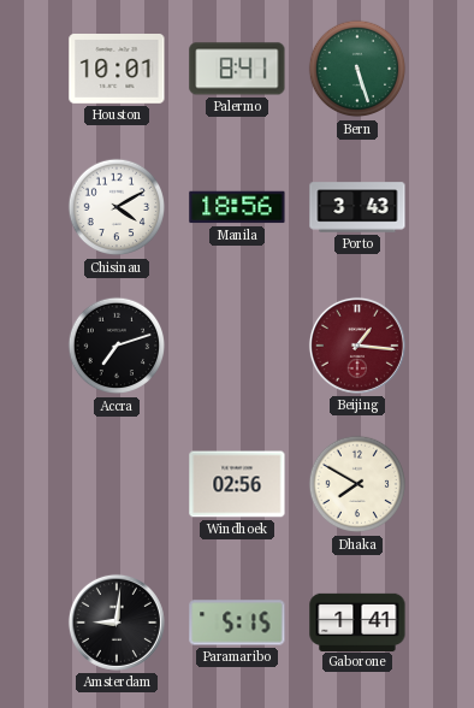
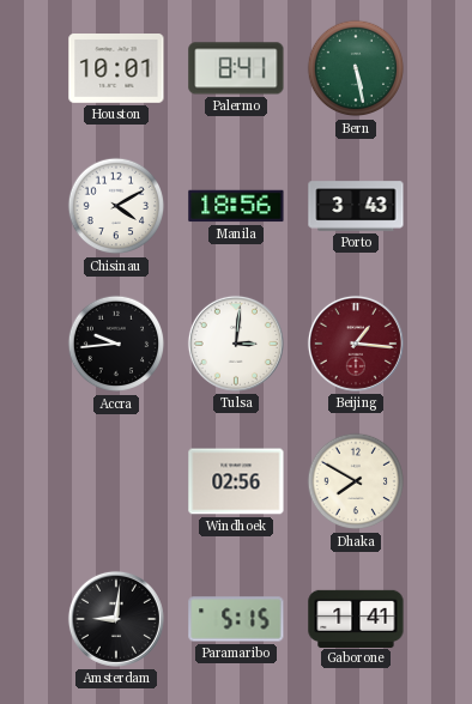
Bern: 5:27 -> 5:28
Accra: 7:12 -> 9:44
Tulsa: none -> 3:01
